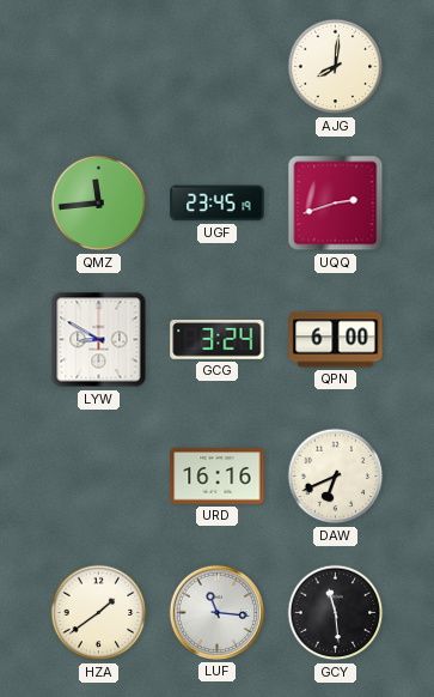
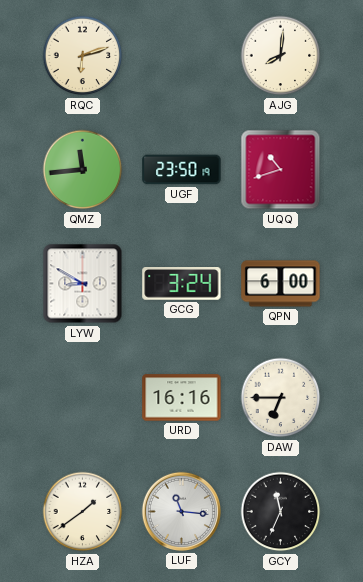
RQC: none -> 6:12
UGF: 23:45 -> 23:50
UQQ: 2:42 -> 10:42
DAW: 6:41 -> 6:45
GCY: 11:29 -> 11:34
